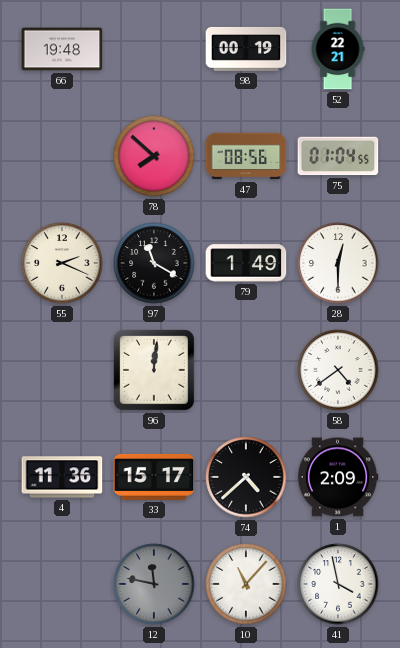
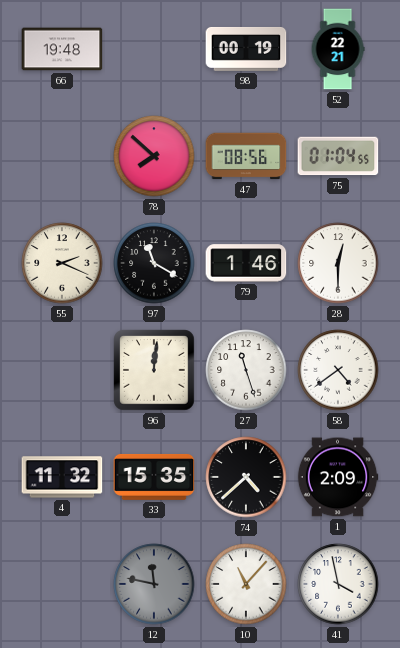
79: 1:49 -> 1:46
27: none -> 11:27
4: 11:36 -> 11:32
33: 15:17 -> 15:35
